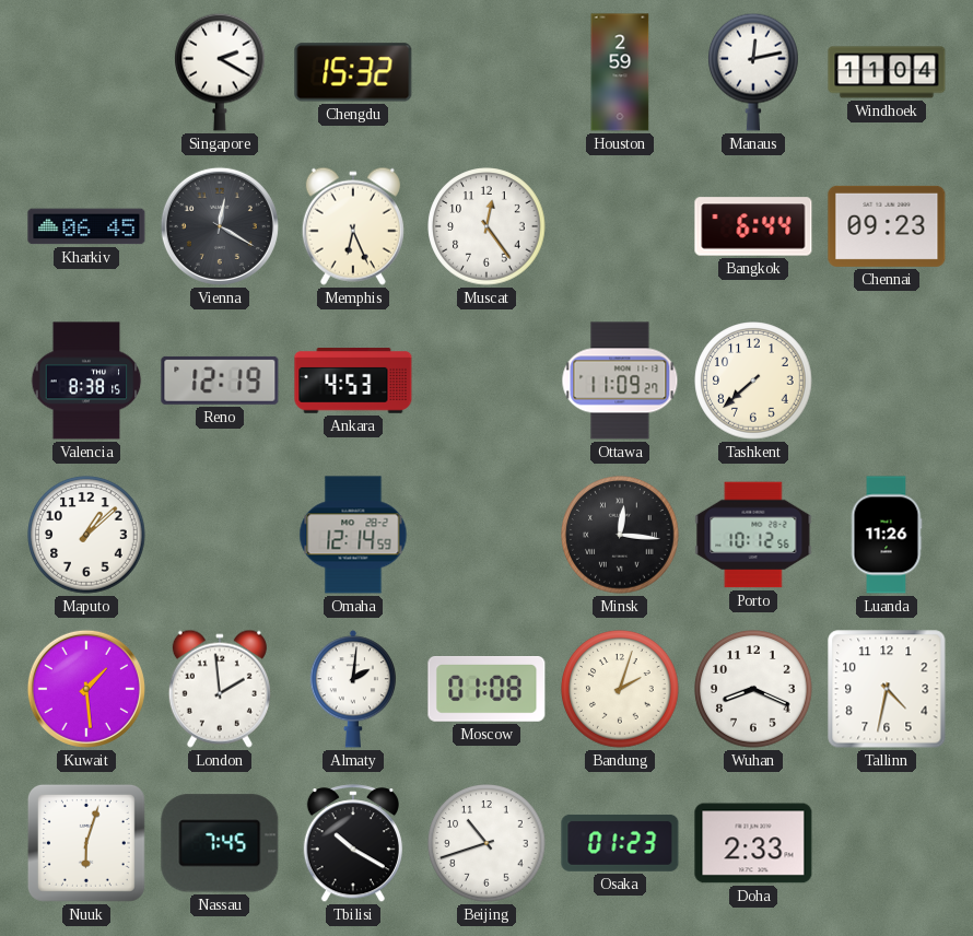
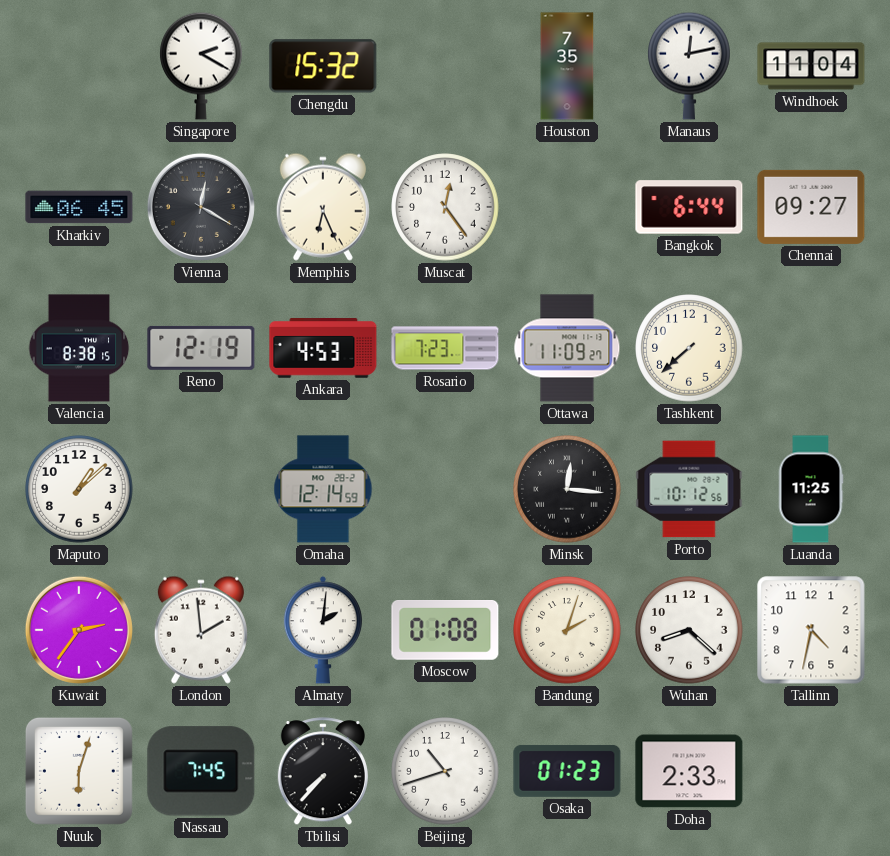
Houston: 2:59 -> 7:35
Chennai: 09:23 -> 09:27
Rosario: none -> 7:23
Luanda: 11:26 -> 11:25
Kuwait: 1:29 -> 2:36
Wuhan: 8:19 -> 8:22
Tbilisi: 10:20 -> 7:37
